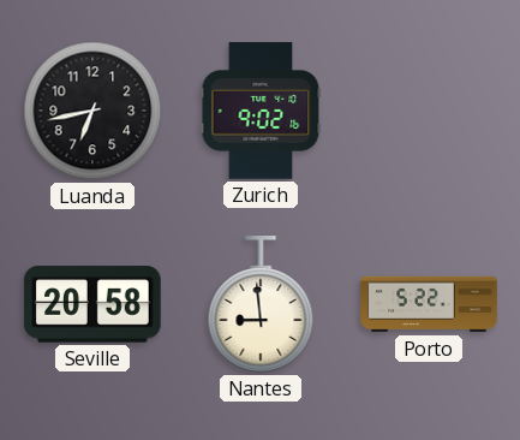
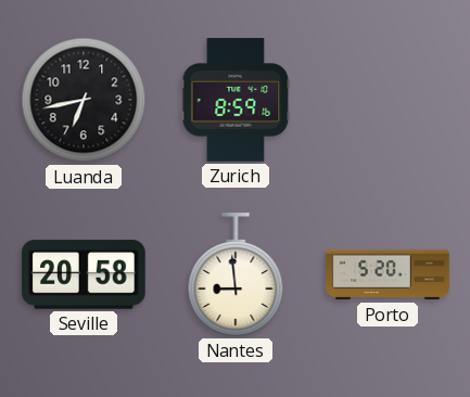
Zurich: 9:02 -> 8:59
Porto: 5:22 -> 5:20
